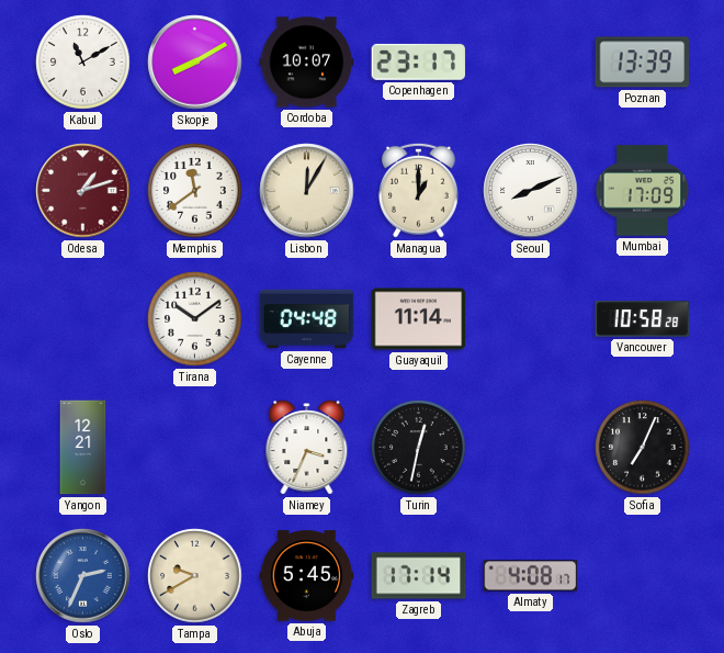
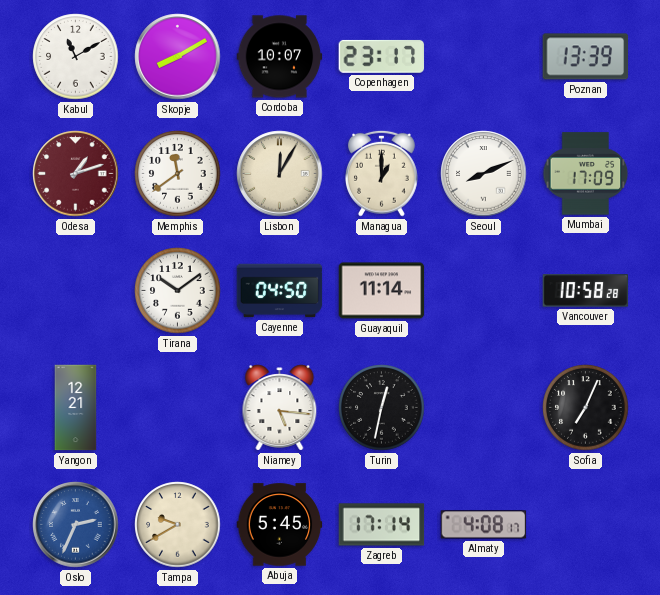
Cayenne: 04:48 -> 04:50
Niamey: 3:34 -> 5:16
